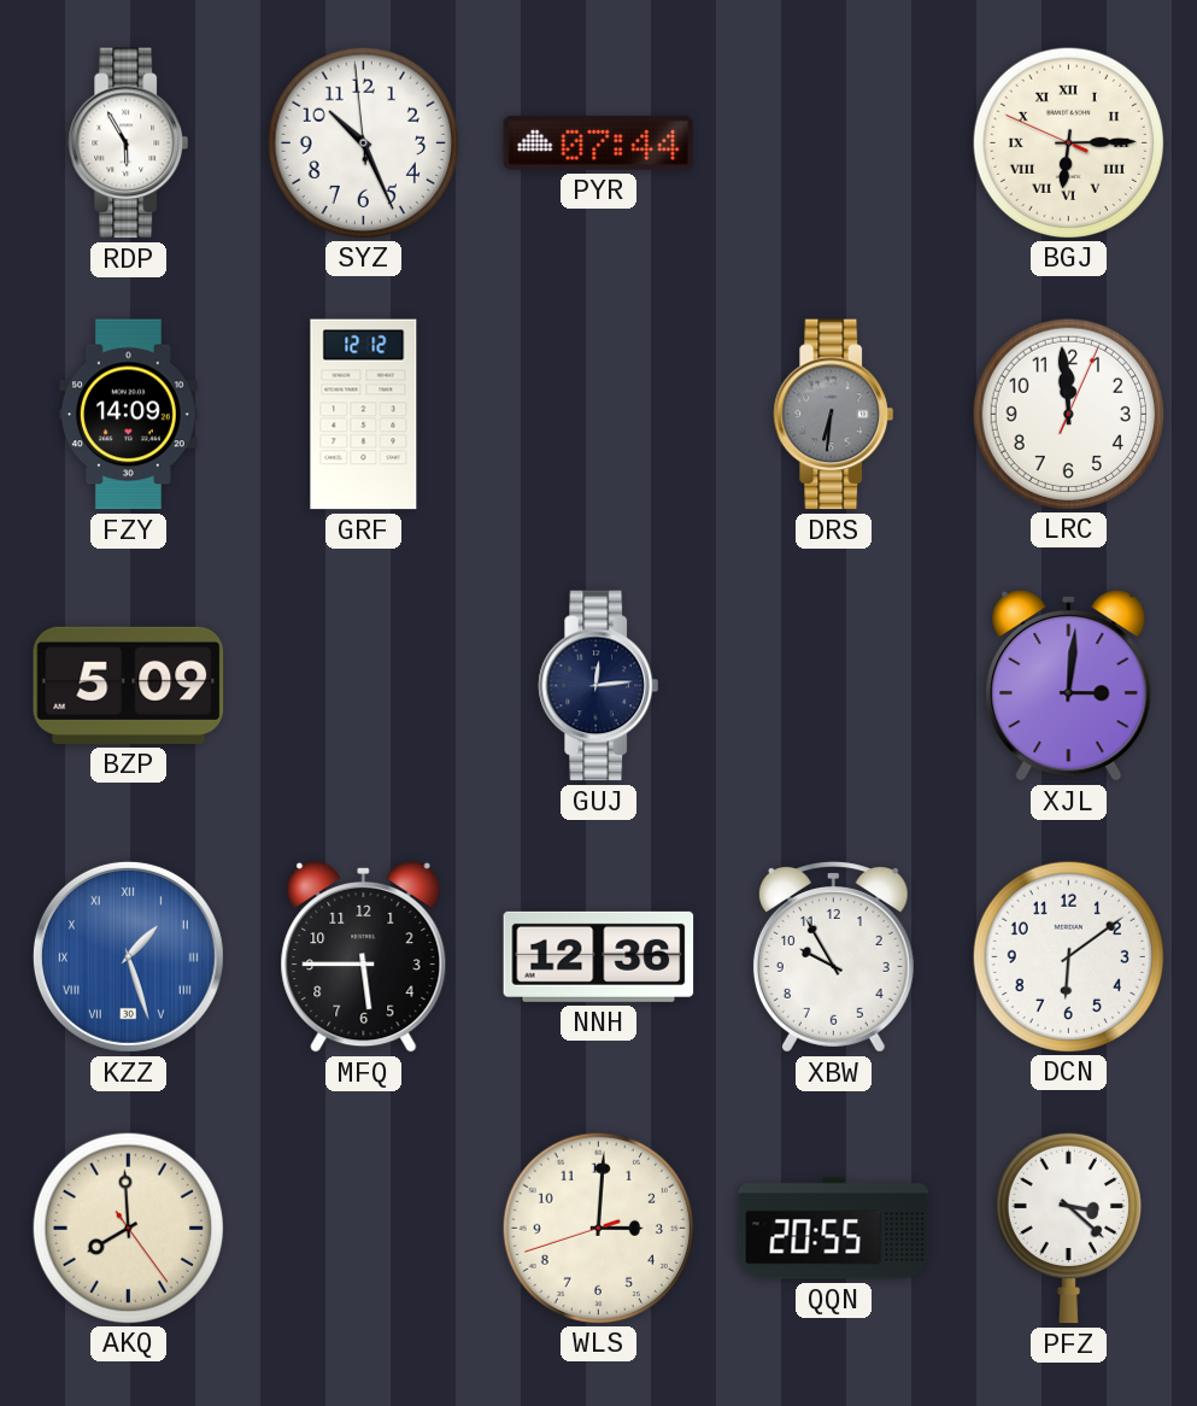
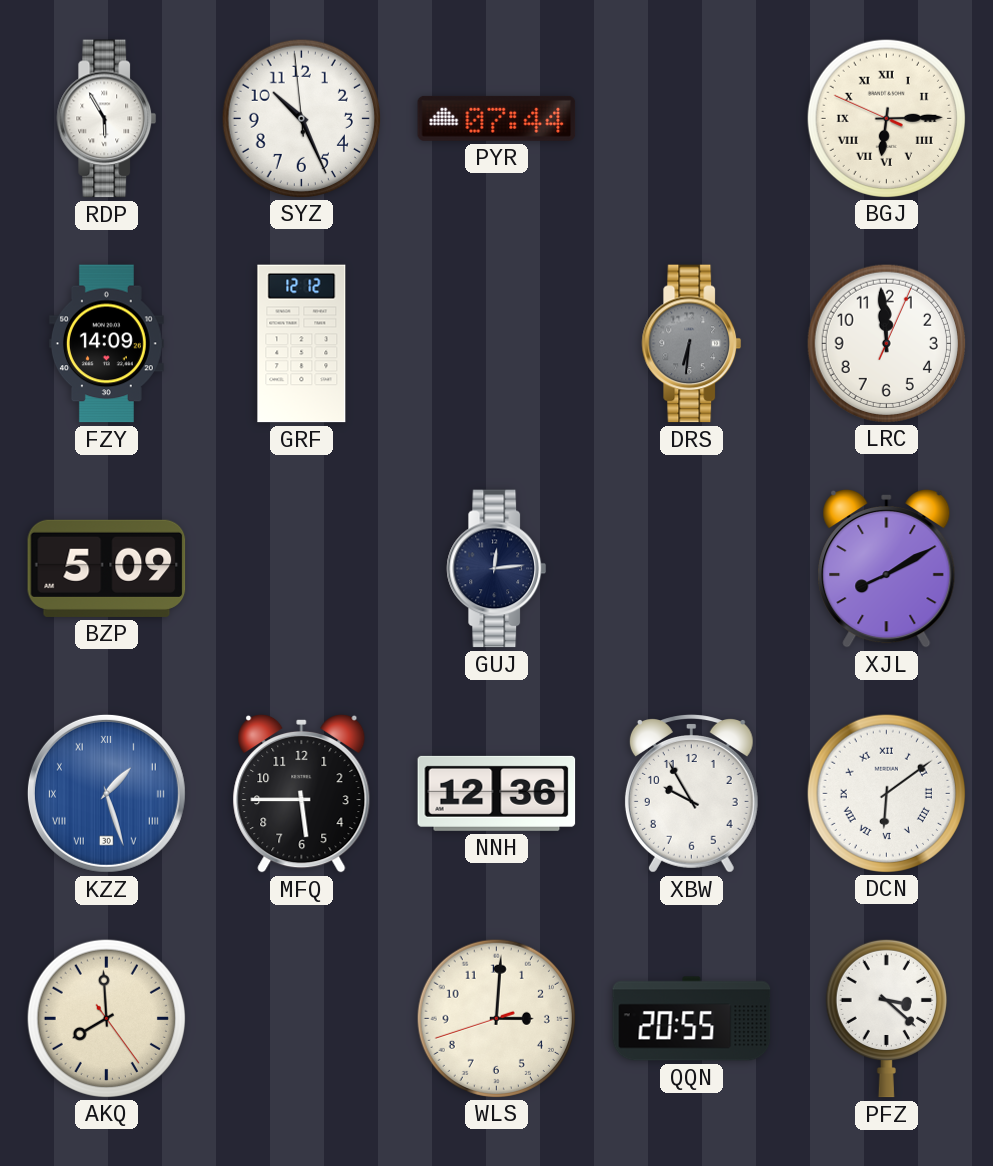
XJL: 3:01 -> 8:10
DCN numerals: Arabic -> Roman
